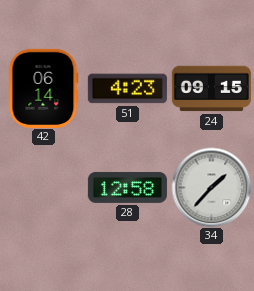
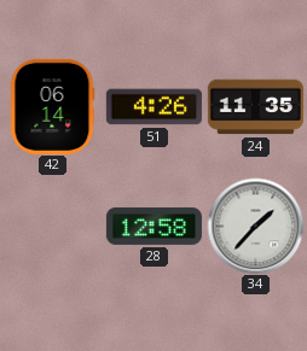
51: 4:23 -> 4:26
24: 09:15 -> 11:35
